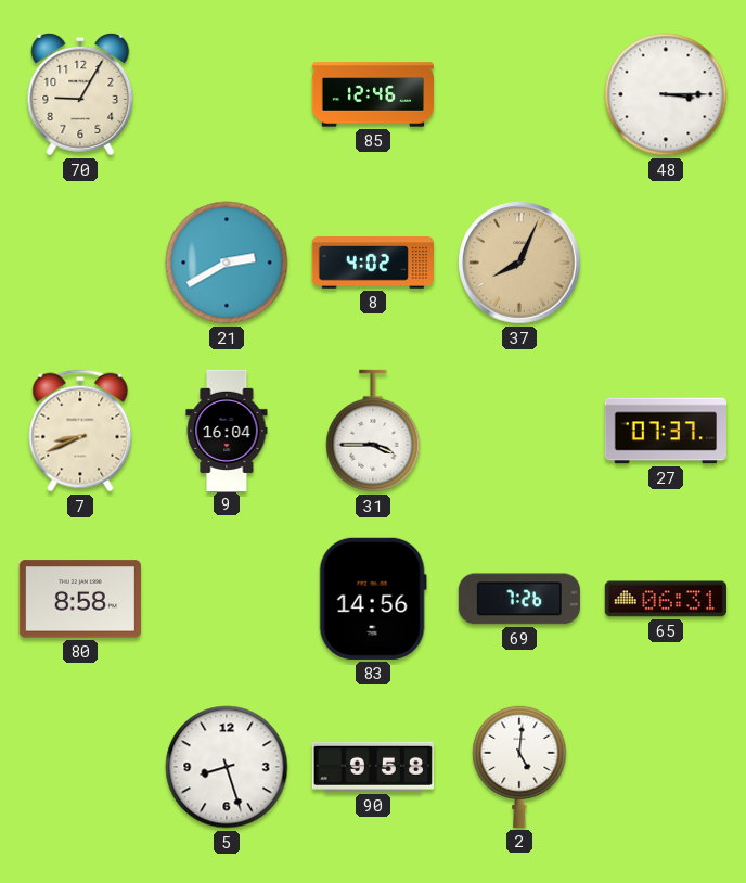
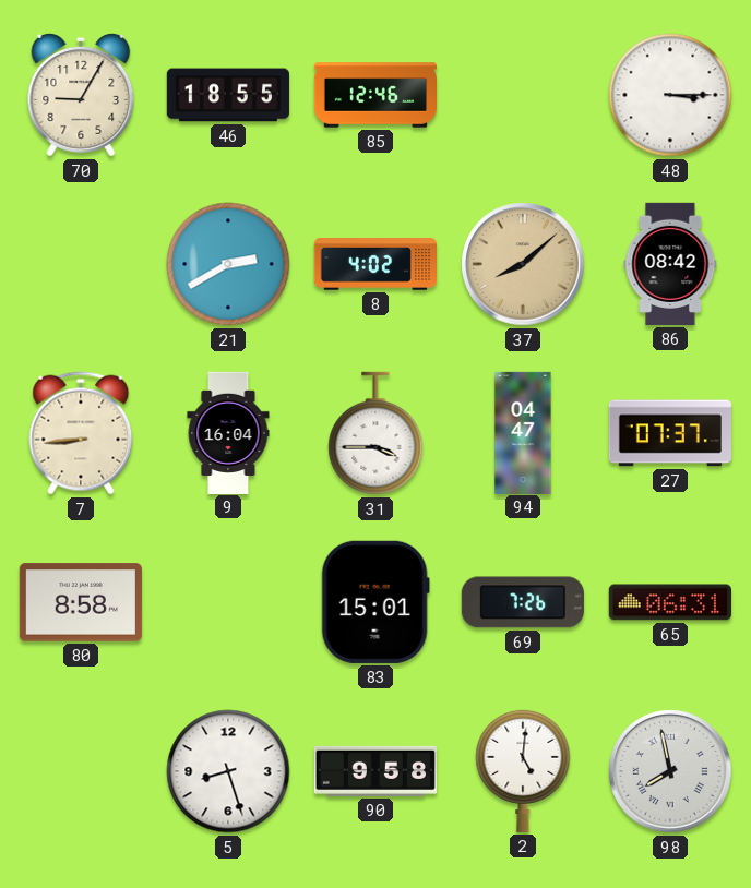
46: none -> 18:55
37: 8:04 -> 8:08
86: none -> 08:42
7: 8:41 -> 8:44
94: none -> 04:47
83: 14:56 -> 15:01
98: none -> 7:58
